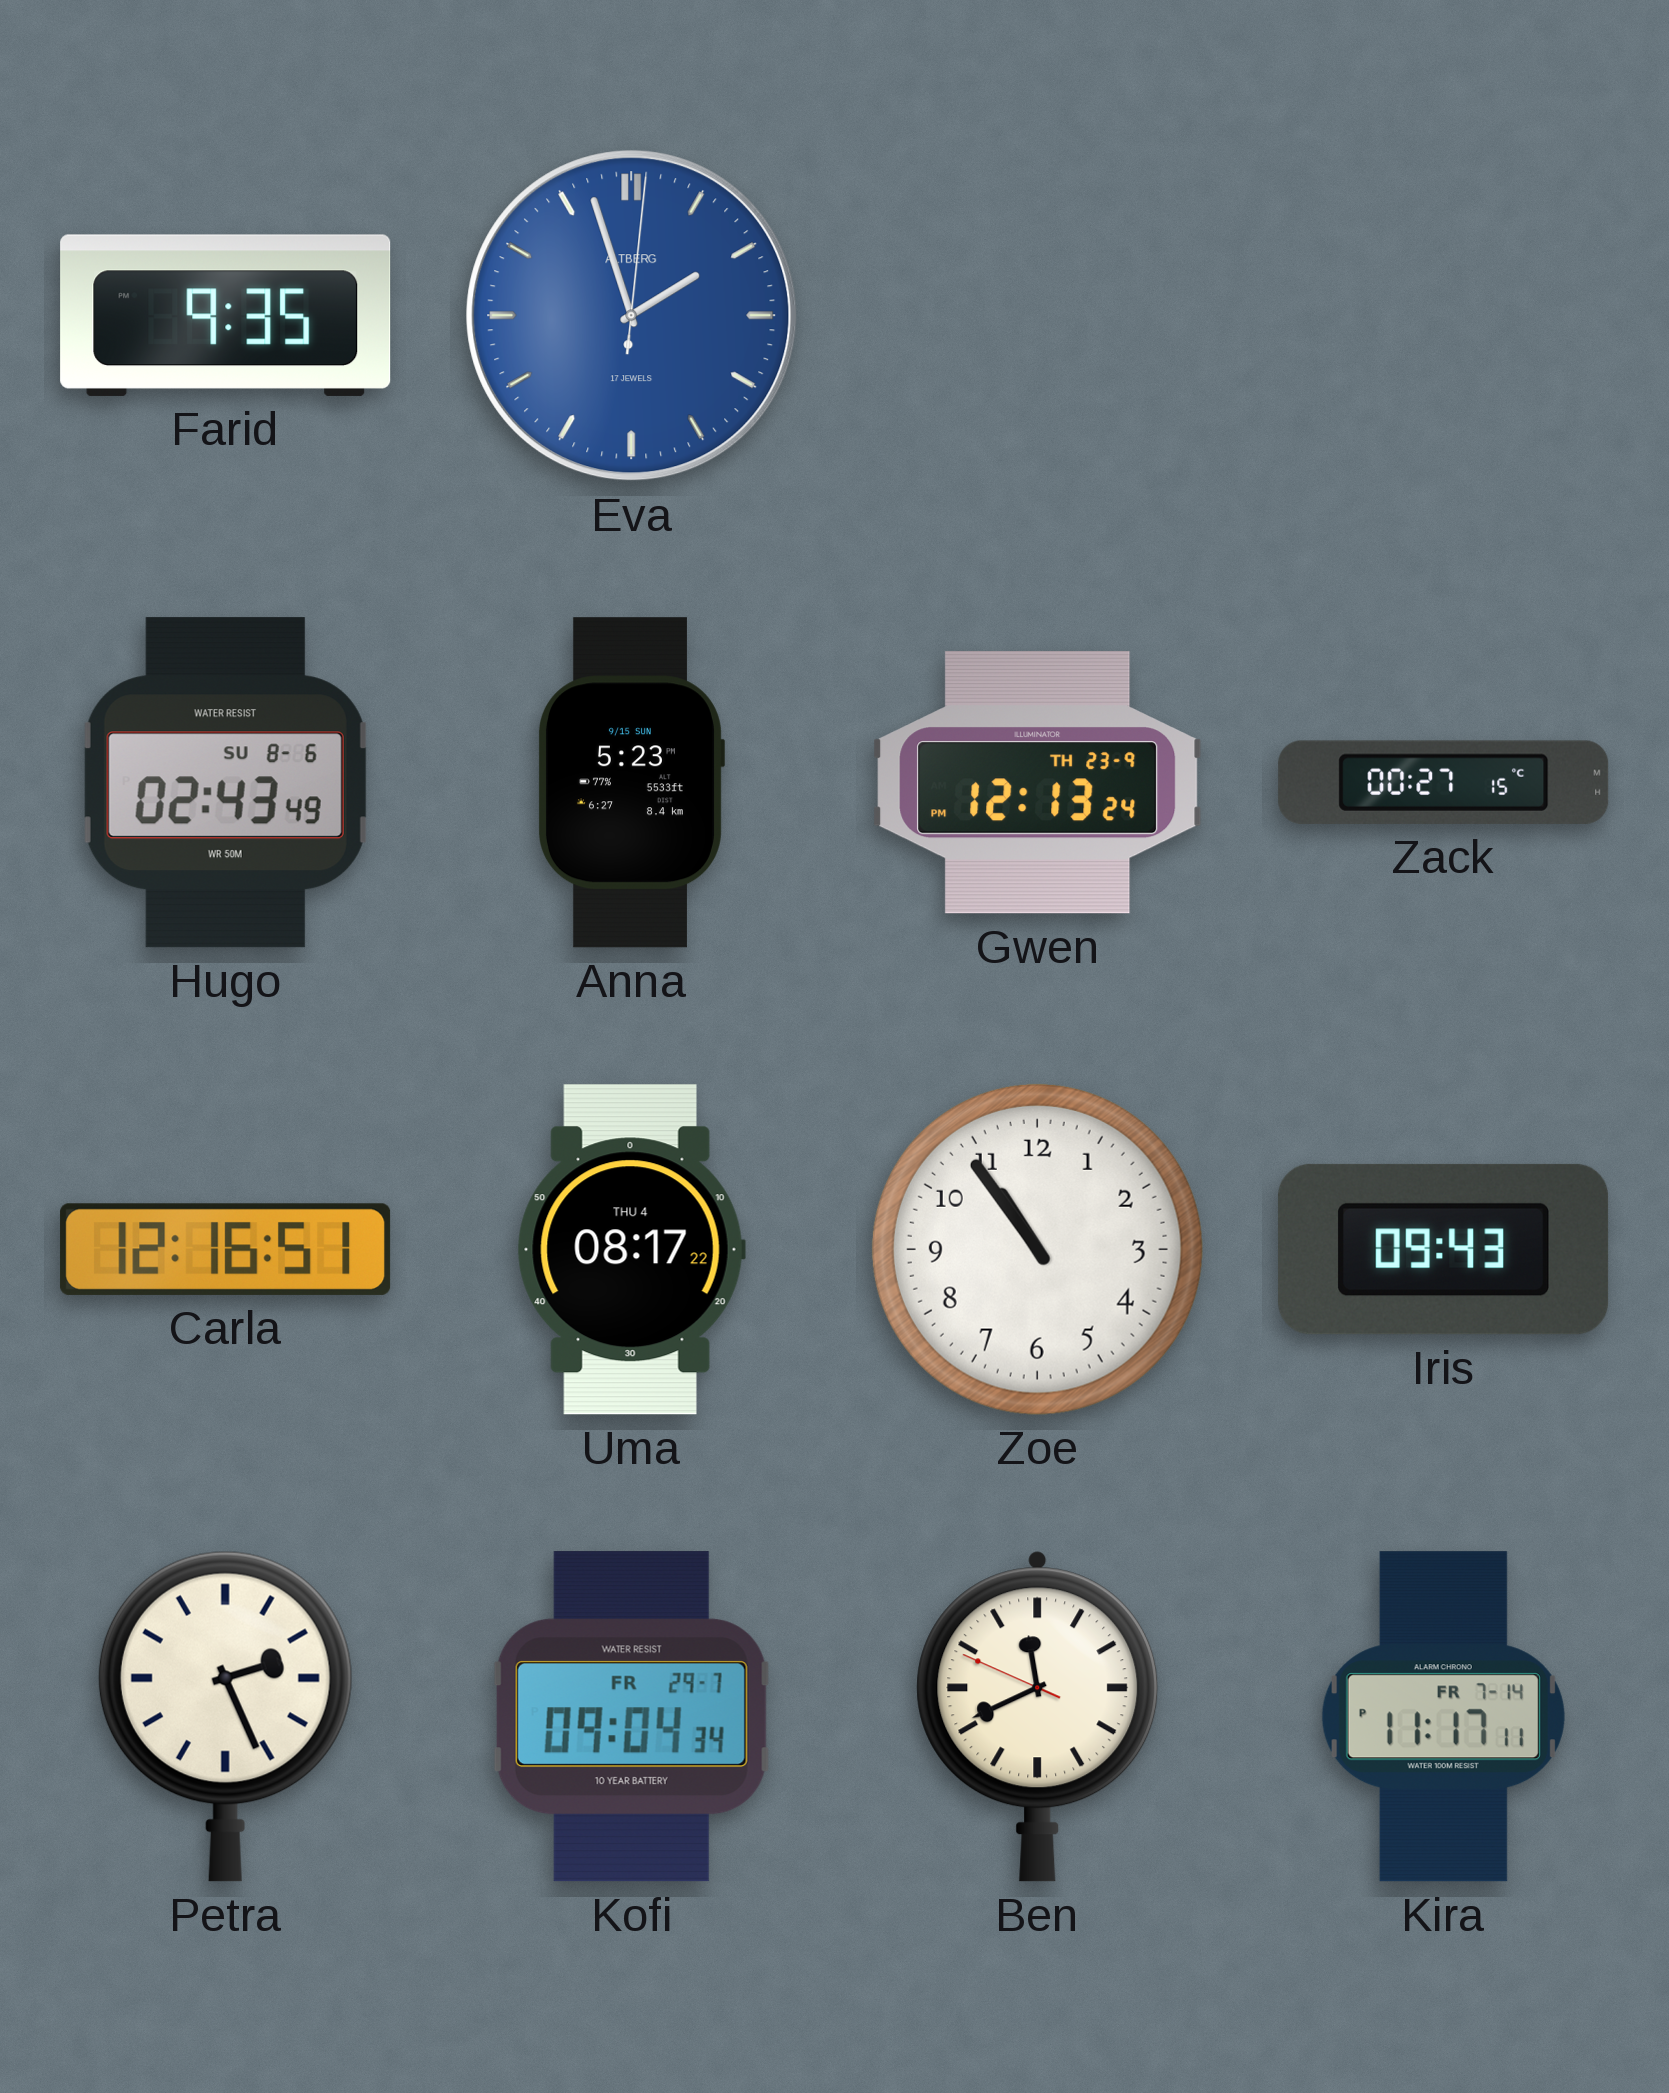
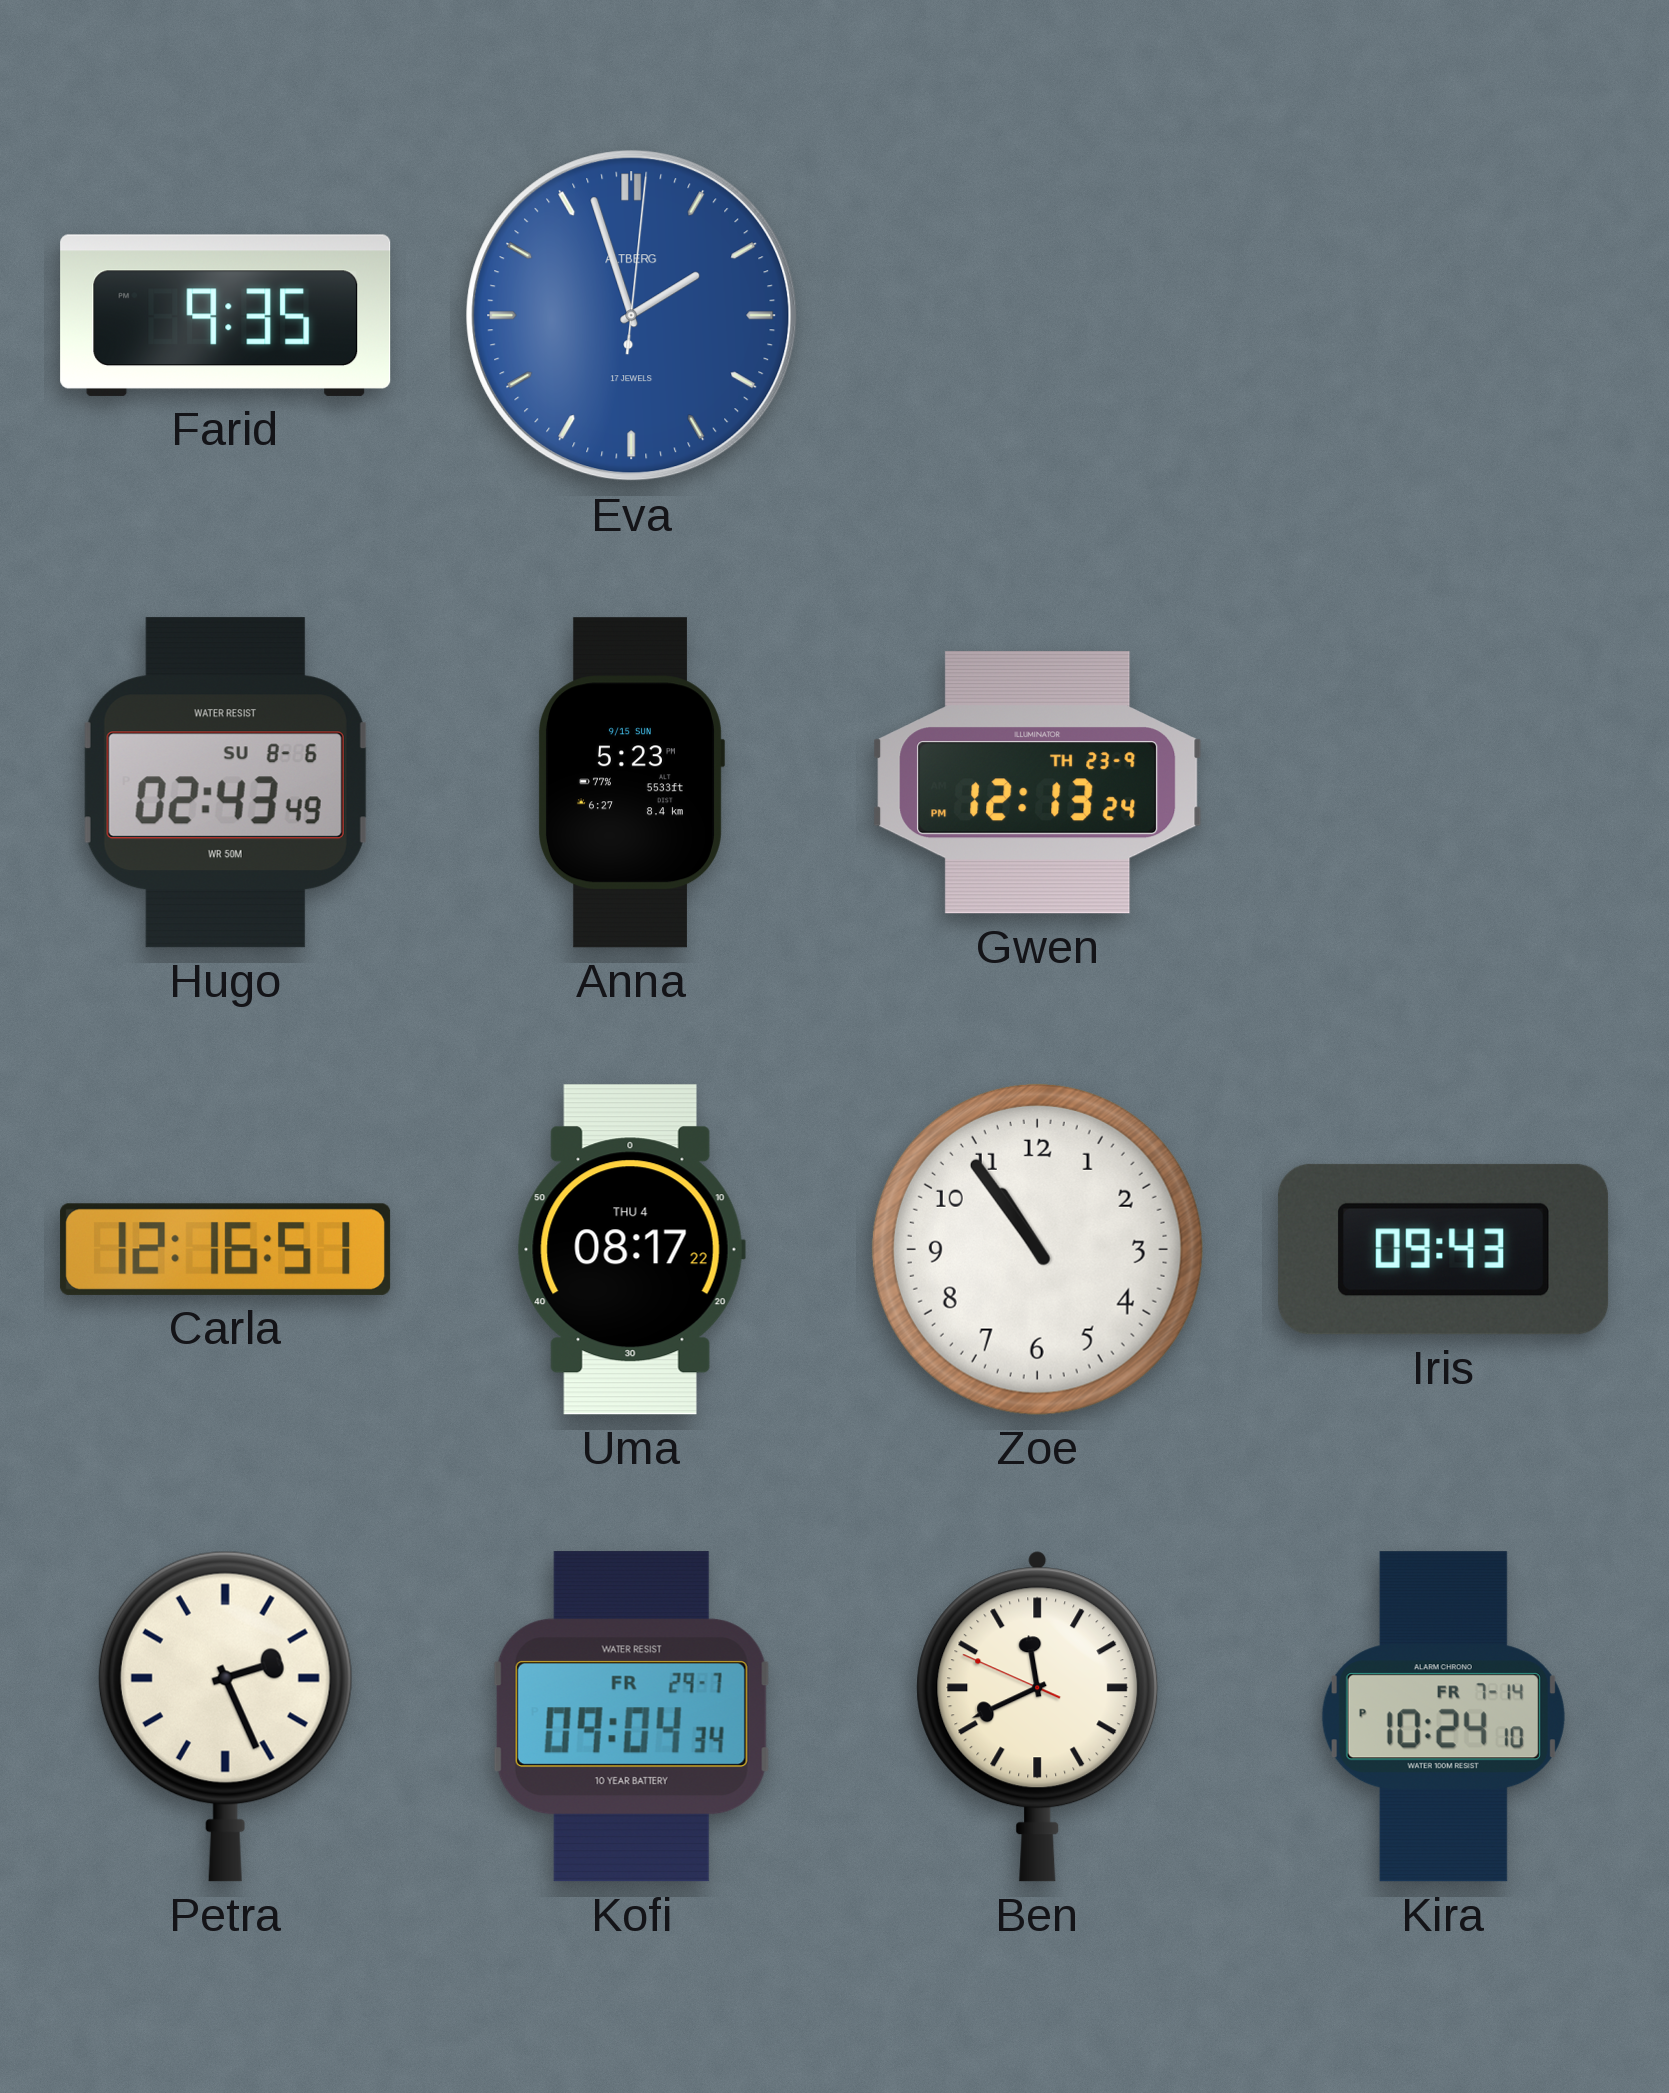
Zack: 00:27 -> none
Kira: 11:17 -> 10:24
